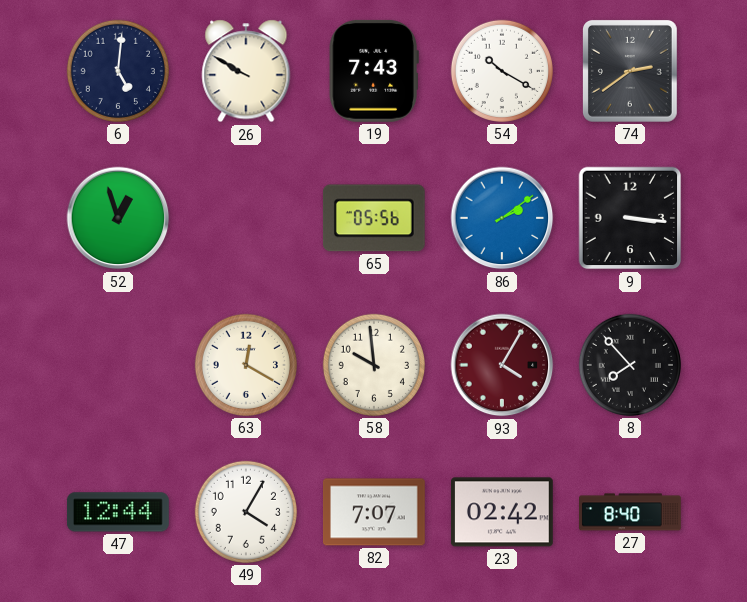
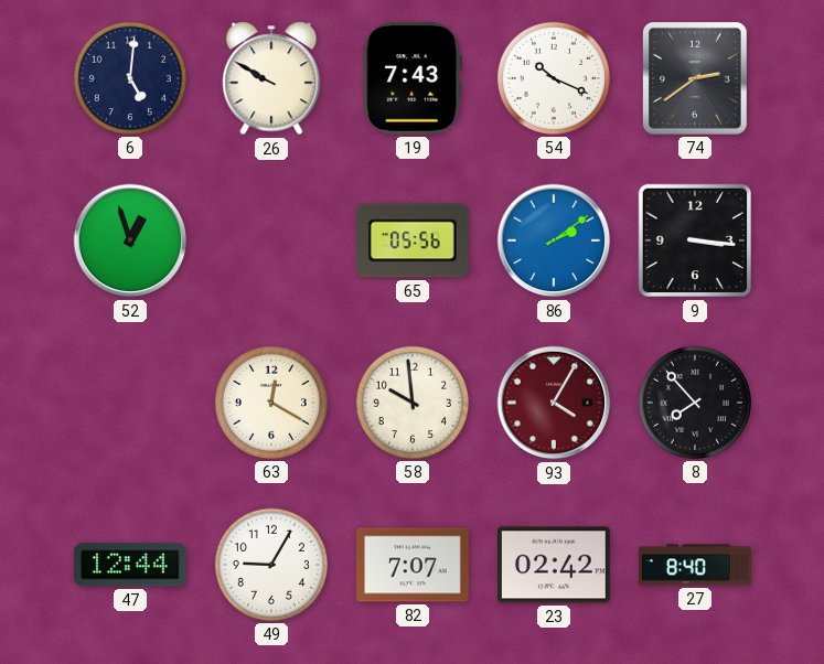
54: 10:20 -> 10:19
49: 4:05 -> 9:05
